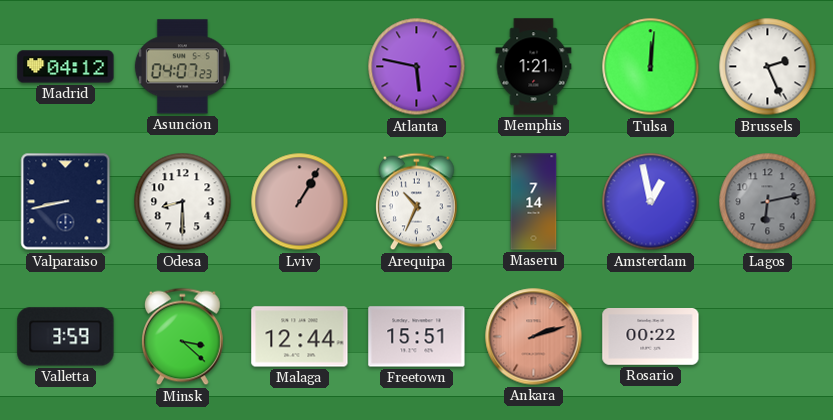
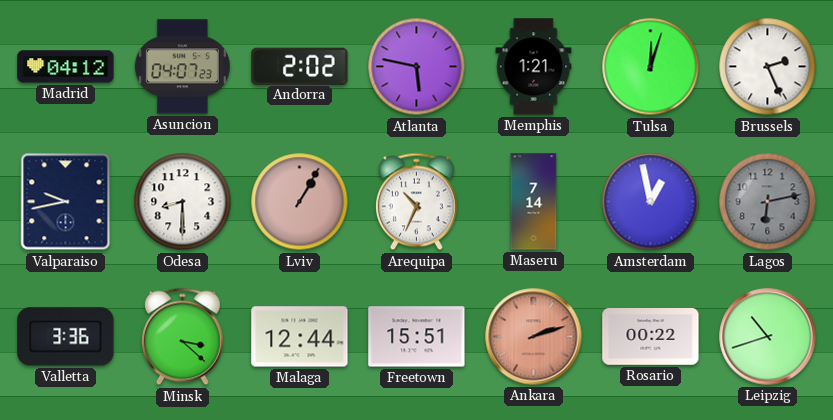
Andorra: none -> 2:02
Tulsa: 12:01 -> 12:03
Valparaiso: 8:43 -> 9:43
Valletta: 3:59 -> 3:36
Leipzig: none -> 10:42
